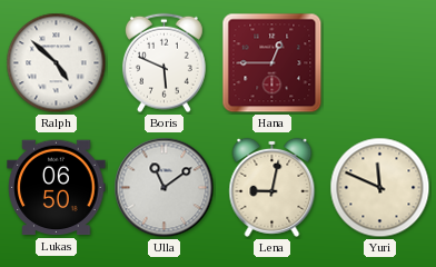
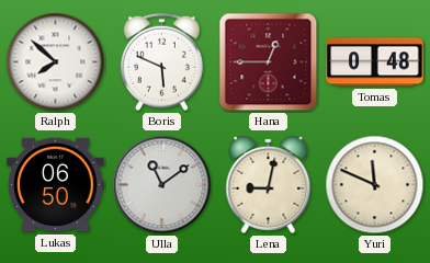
Ralph: 4:52 -> 7:52
Tomas: none -> 0:48
